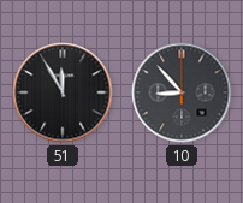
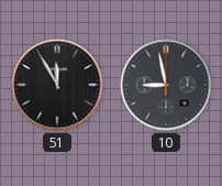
10: 8:53 -> 8:58
